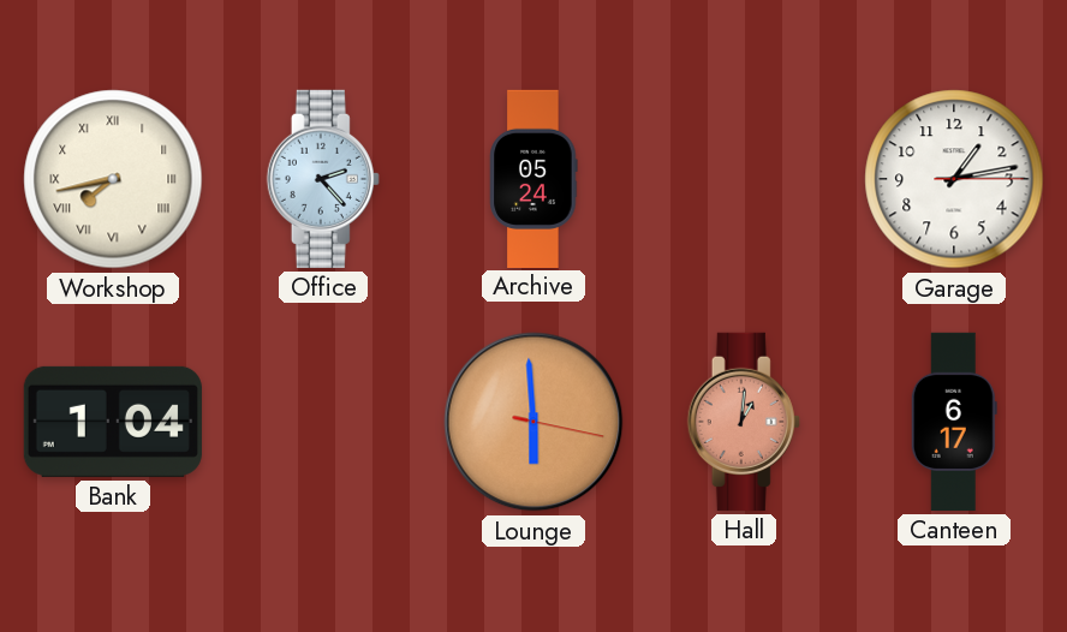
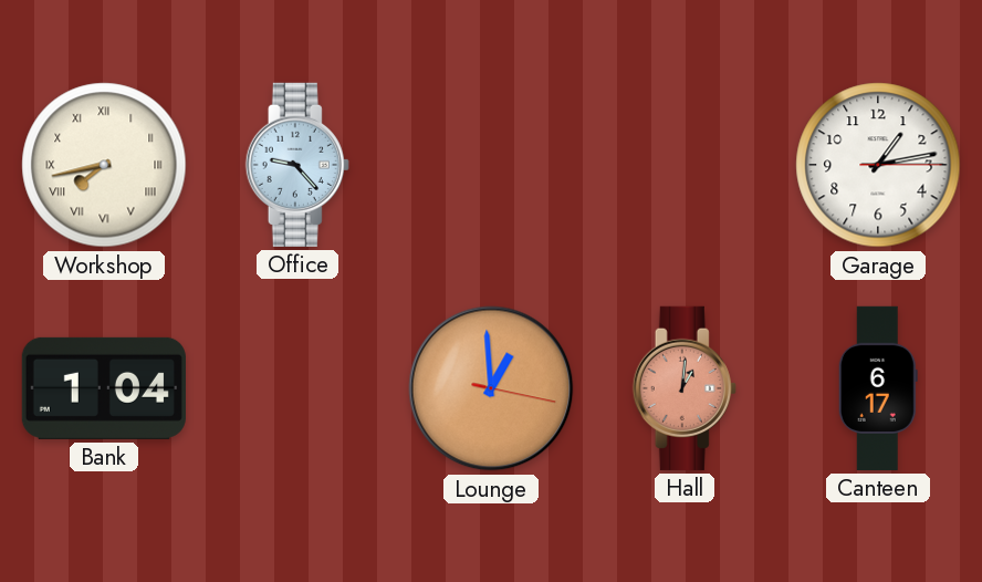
Office: 2:23 -> 9:23
Archive: 05:24 -> none
Lounge: 5:59 -> 12:59
